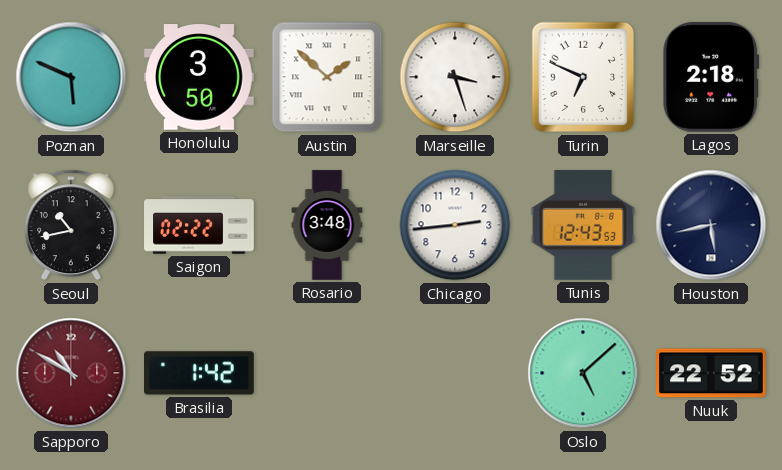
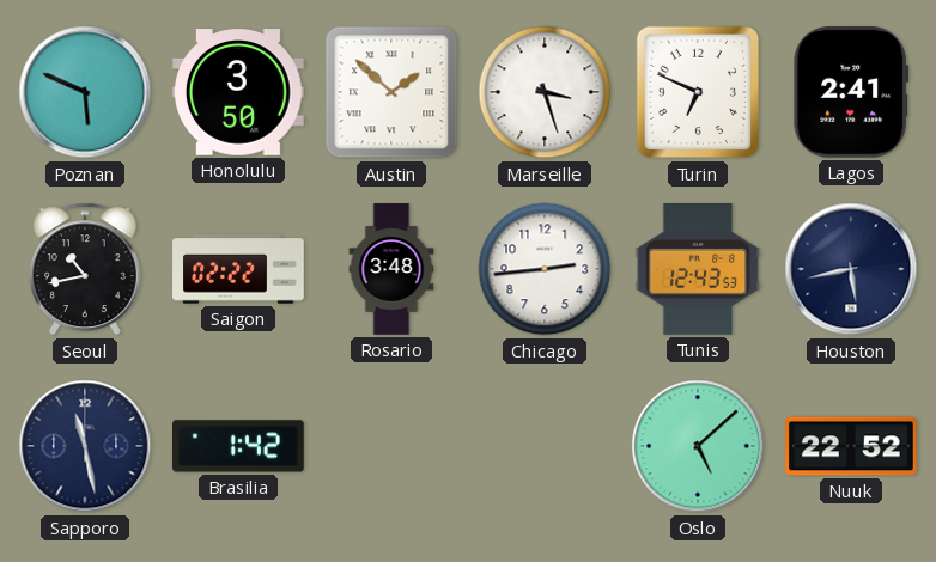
Lagos: 2:18 -> 2:41
Sapporo: 10:50 -> 11:28
Sapporo dial: burgundy -> navy
